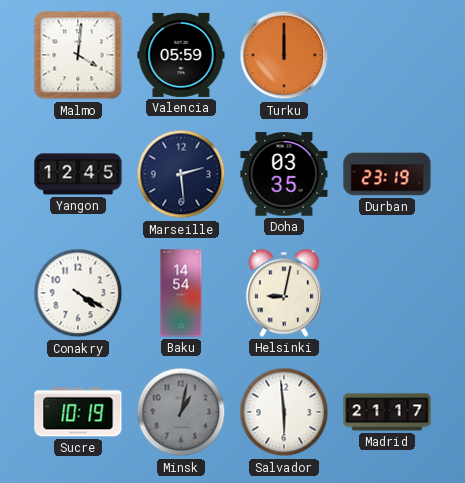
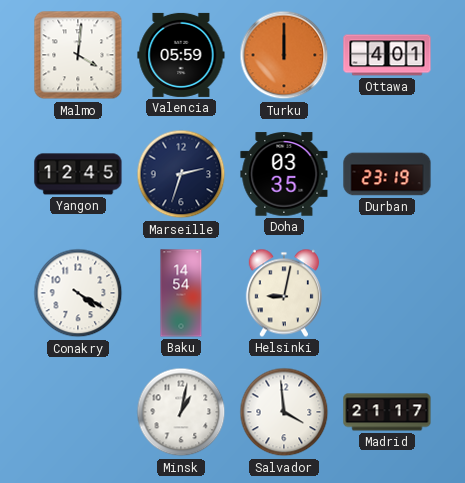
Ottawa: none -> 4:01
Marseille: 2:29 -> 2:33
Sucre: 10:19 -> none
Minsk dial: grey -> white
Salvador: 5:59 -> 3:59
